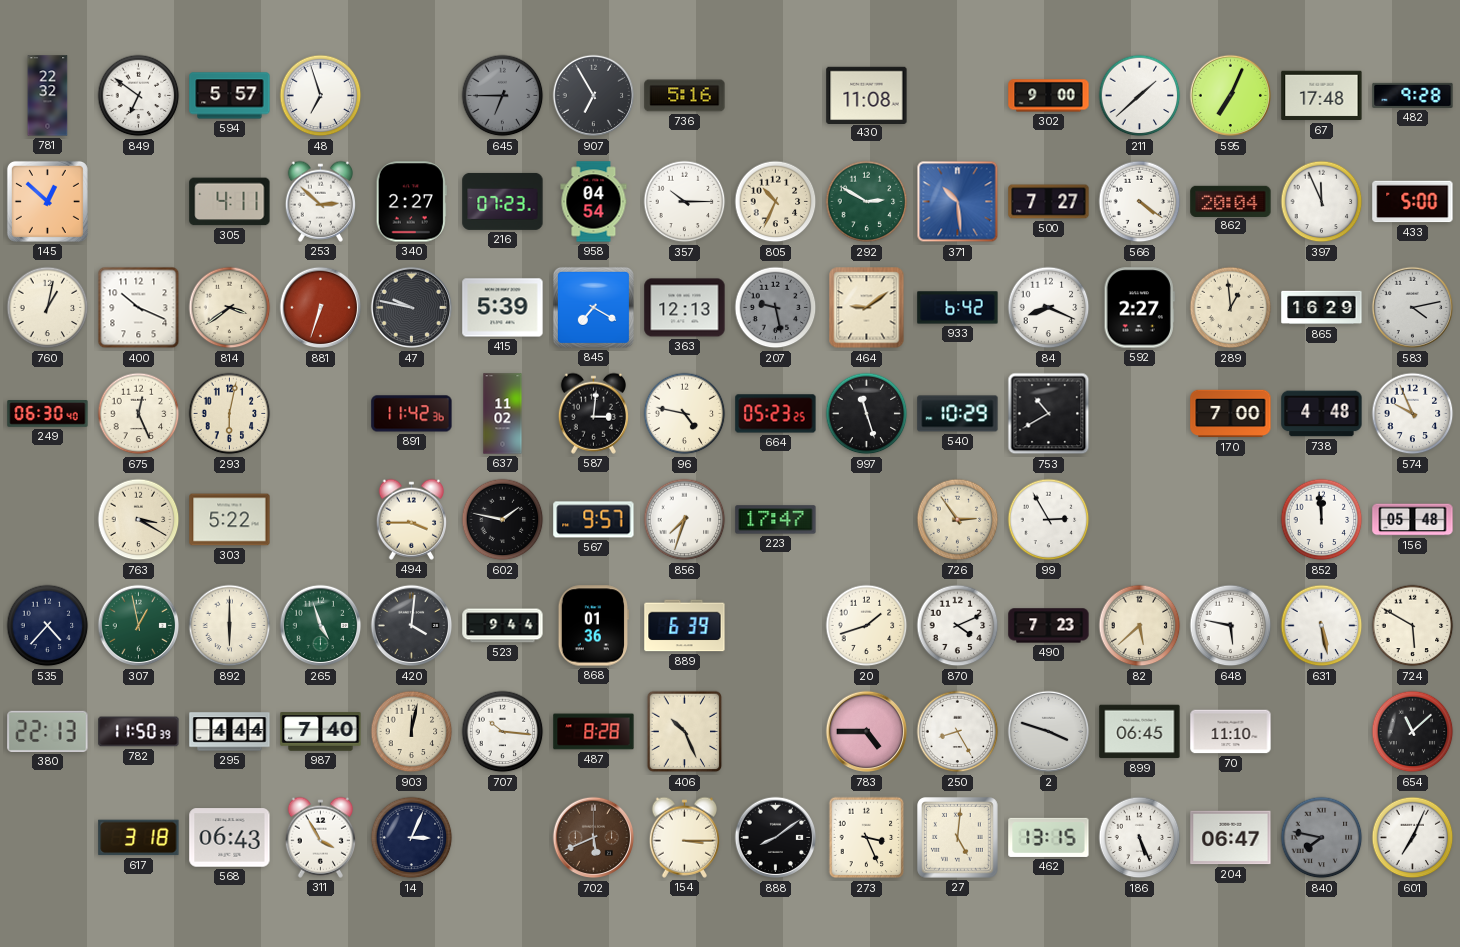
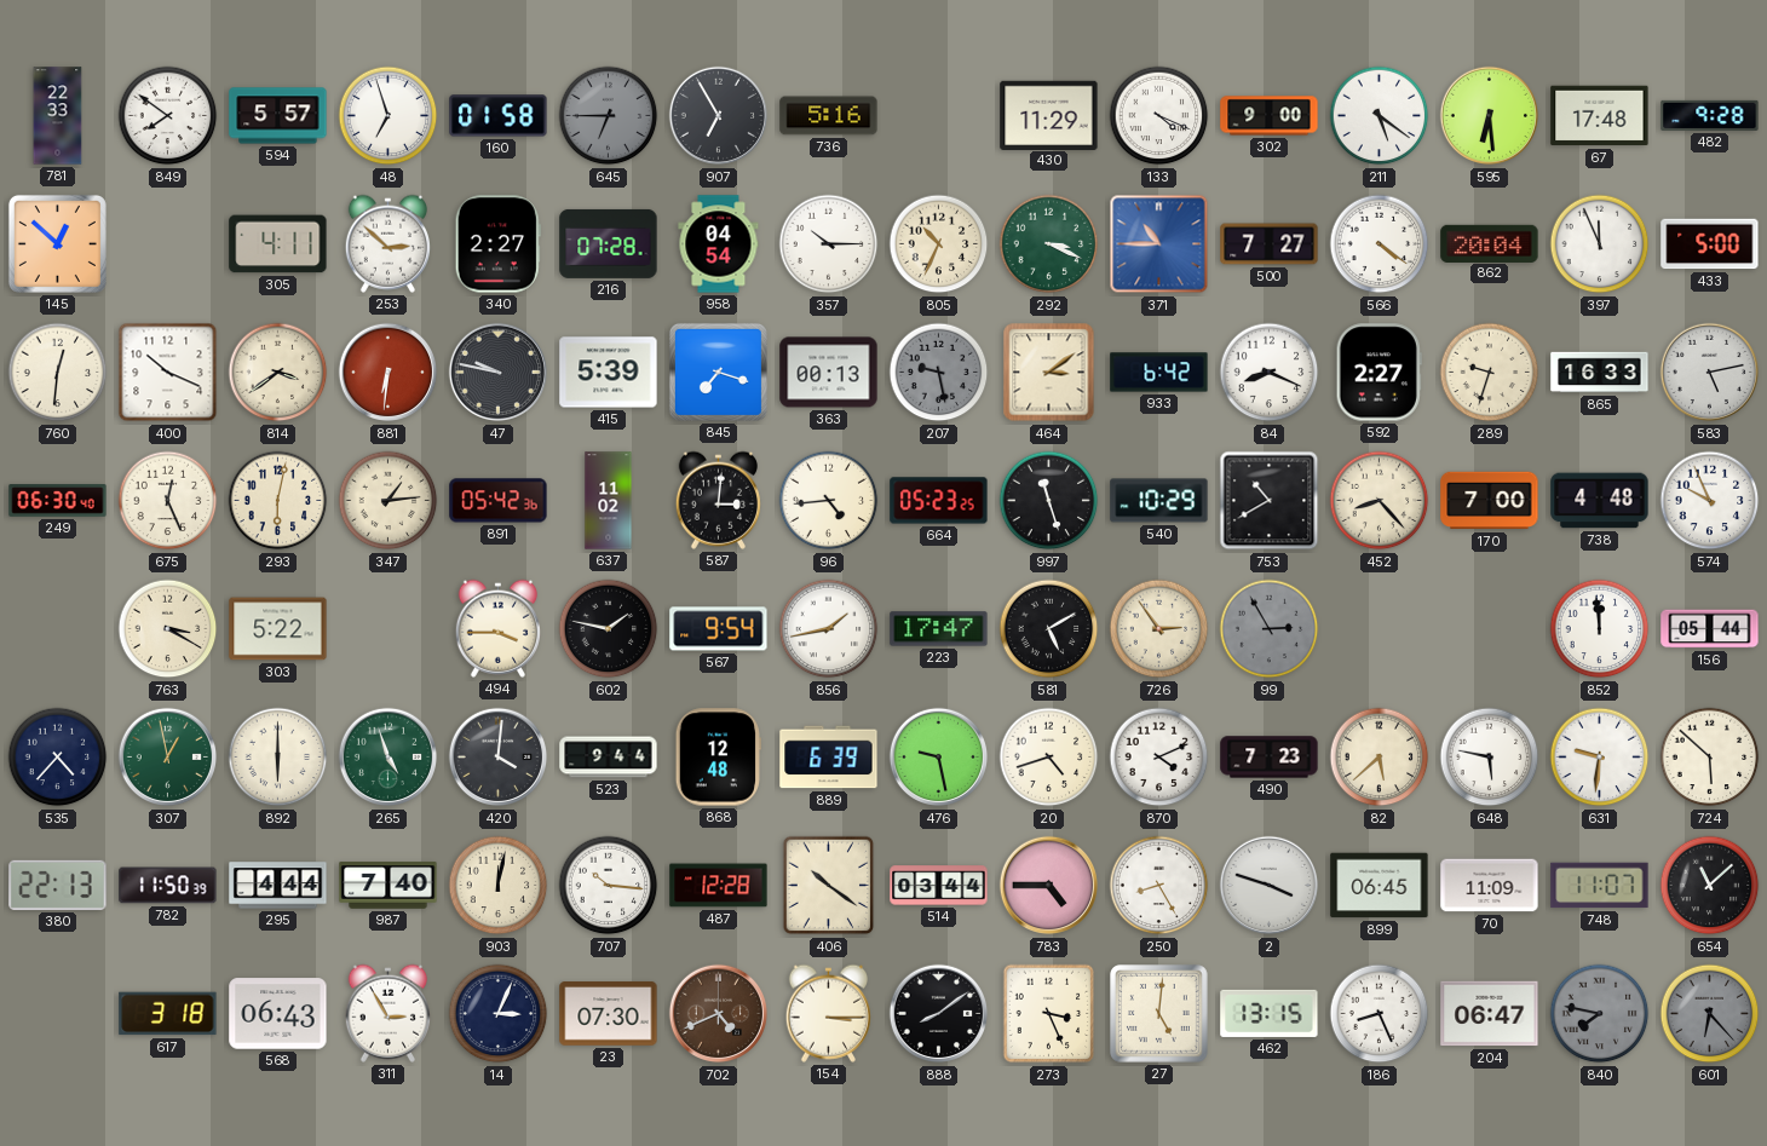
781: 22:32 -> 22:33
849: 6:51 -> 7:51
160: none -> 01:58
430: 11:08 -> 11:29
133: none -> 4:19
211: 1:38 -> 5:21
595: 7:04 -> 6:29
216: 07:23 -> 07:28
292: 2:50 -> 3:19
371: 10:29 -> 10:45
760: 1:02 -> 12:31
881: 6:33 -> 6:31
845: 7:20 -> 7:18
363: 12:13 -> 00:13
464: 9:09 -> 3:09
289: 12:59 -> 9:33
865: 16:29 -> 16:33
583: 4:13 -> 5:13
347: none -> 1:14
891: 11:42 -> 05:42
96: 4:47 -> 4:44
452: none -> 8:23
567: 9:57 -> 9:54
856: 7:33 -> 1:43
581: none -> 5:10
99 dial: white -> grey
156: 05:48 -> 05:44
868: 01:36 -> 12:48
476: none -> 9:28
20: 1:42 -> 4:42
631: 5:28 -> 9:31
724: 5:50 -> 5:52
487: 8:28 -> 12:28
406: 10:26 -> 10:21
514: none -> 03:44
70: 11:10 -> 11:09
748: none -> 11:07
311: 3:55 -> 2:55
23: none -> 07:30
702: 5:41 -> 4:41
186: 5:26 -> 8:26
601: 7:04 -> 6:23
601 dial: white -> grey
